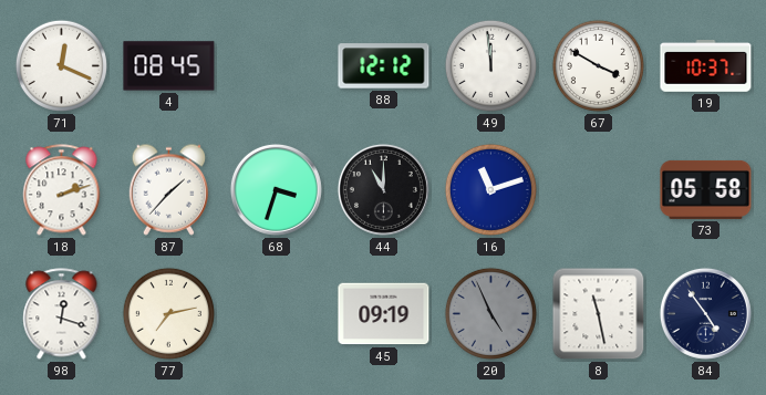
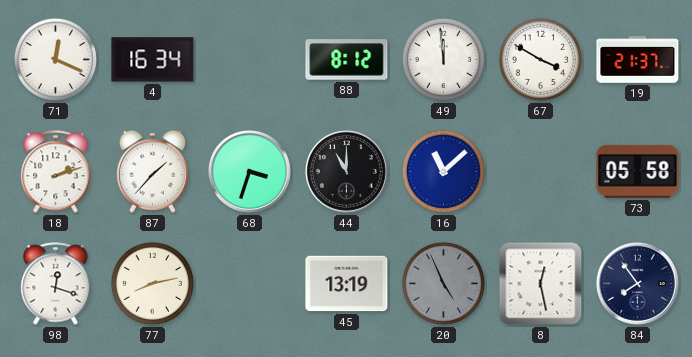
4: 08:45 -> 16:34
88: 12:12 -> 8:12
19: 10:37 -> 21:37
16: 11:12 -> 11:08
77: 7:13 -> 8:13
45: 09:19 -> 13:19
8: 11:28 -> 12:28
84: 4:54 -> 7:54
